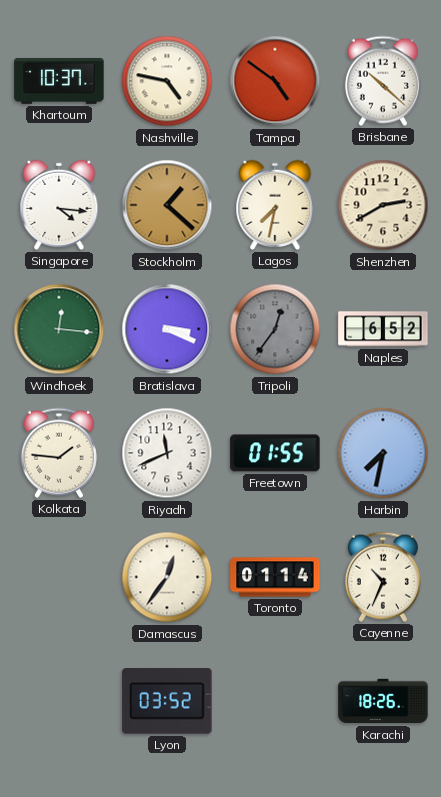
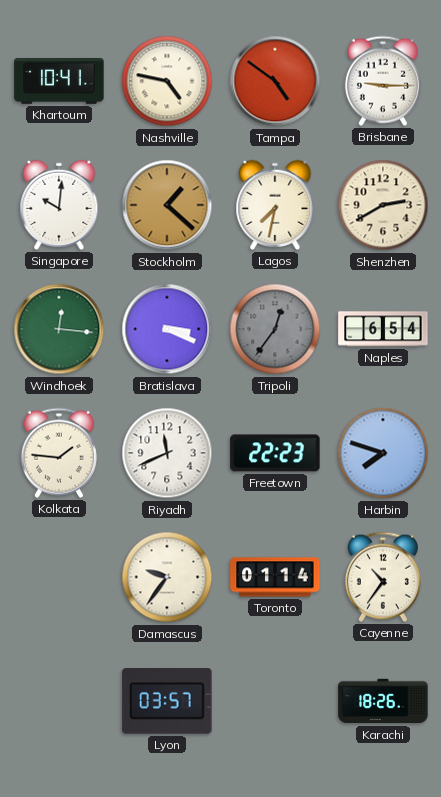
Khartoum: 10:37 -> 10:41
Brisbane: 10:22 -> 9:15
Singapore: 4:16 -> 10:01
Naples: 6:52 -> 6:54
Freetown: 01:55 -> 22:23
Harbin: 7:32 -> 7:48
Damascus: 12:36 -> 9:36
Cayenne: 10:34 -> 10:36
Lyon: 03:52 -> 03:57
